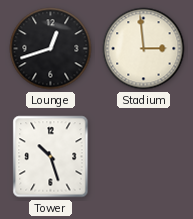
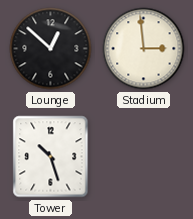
Lounge: 12:42 -> 12:52
